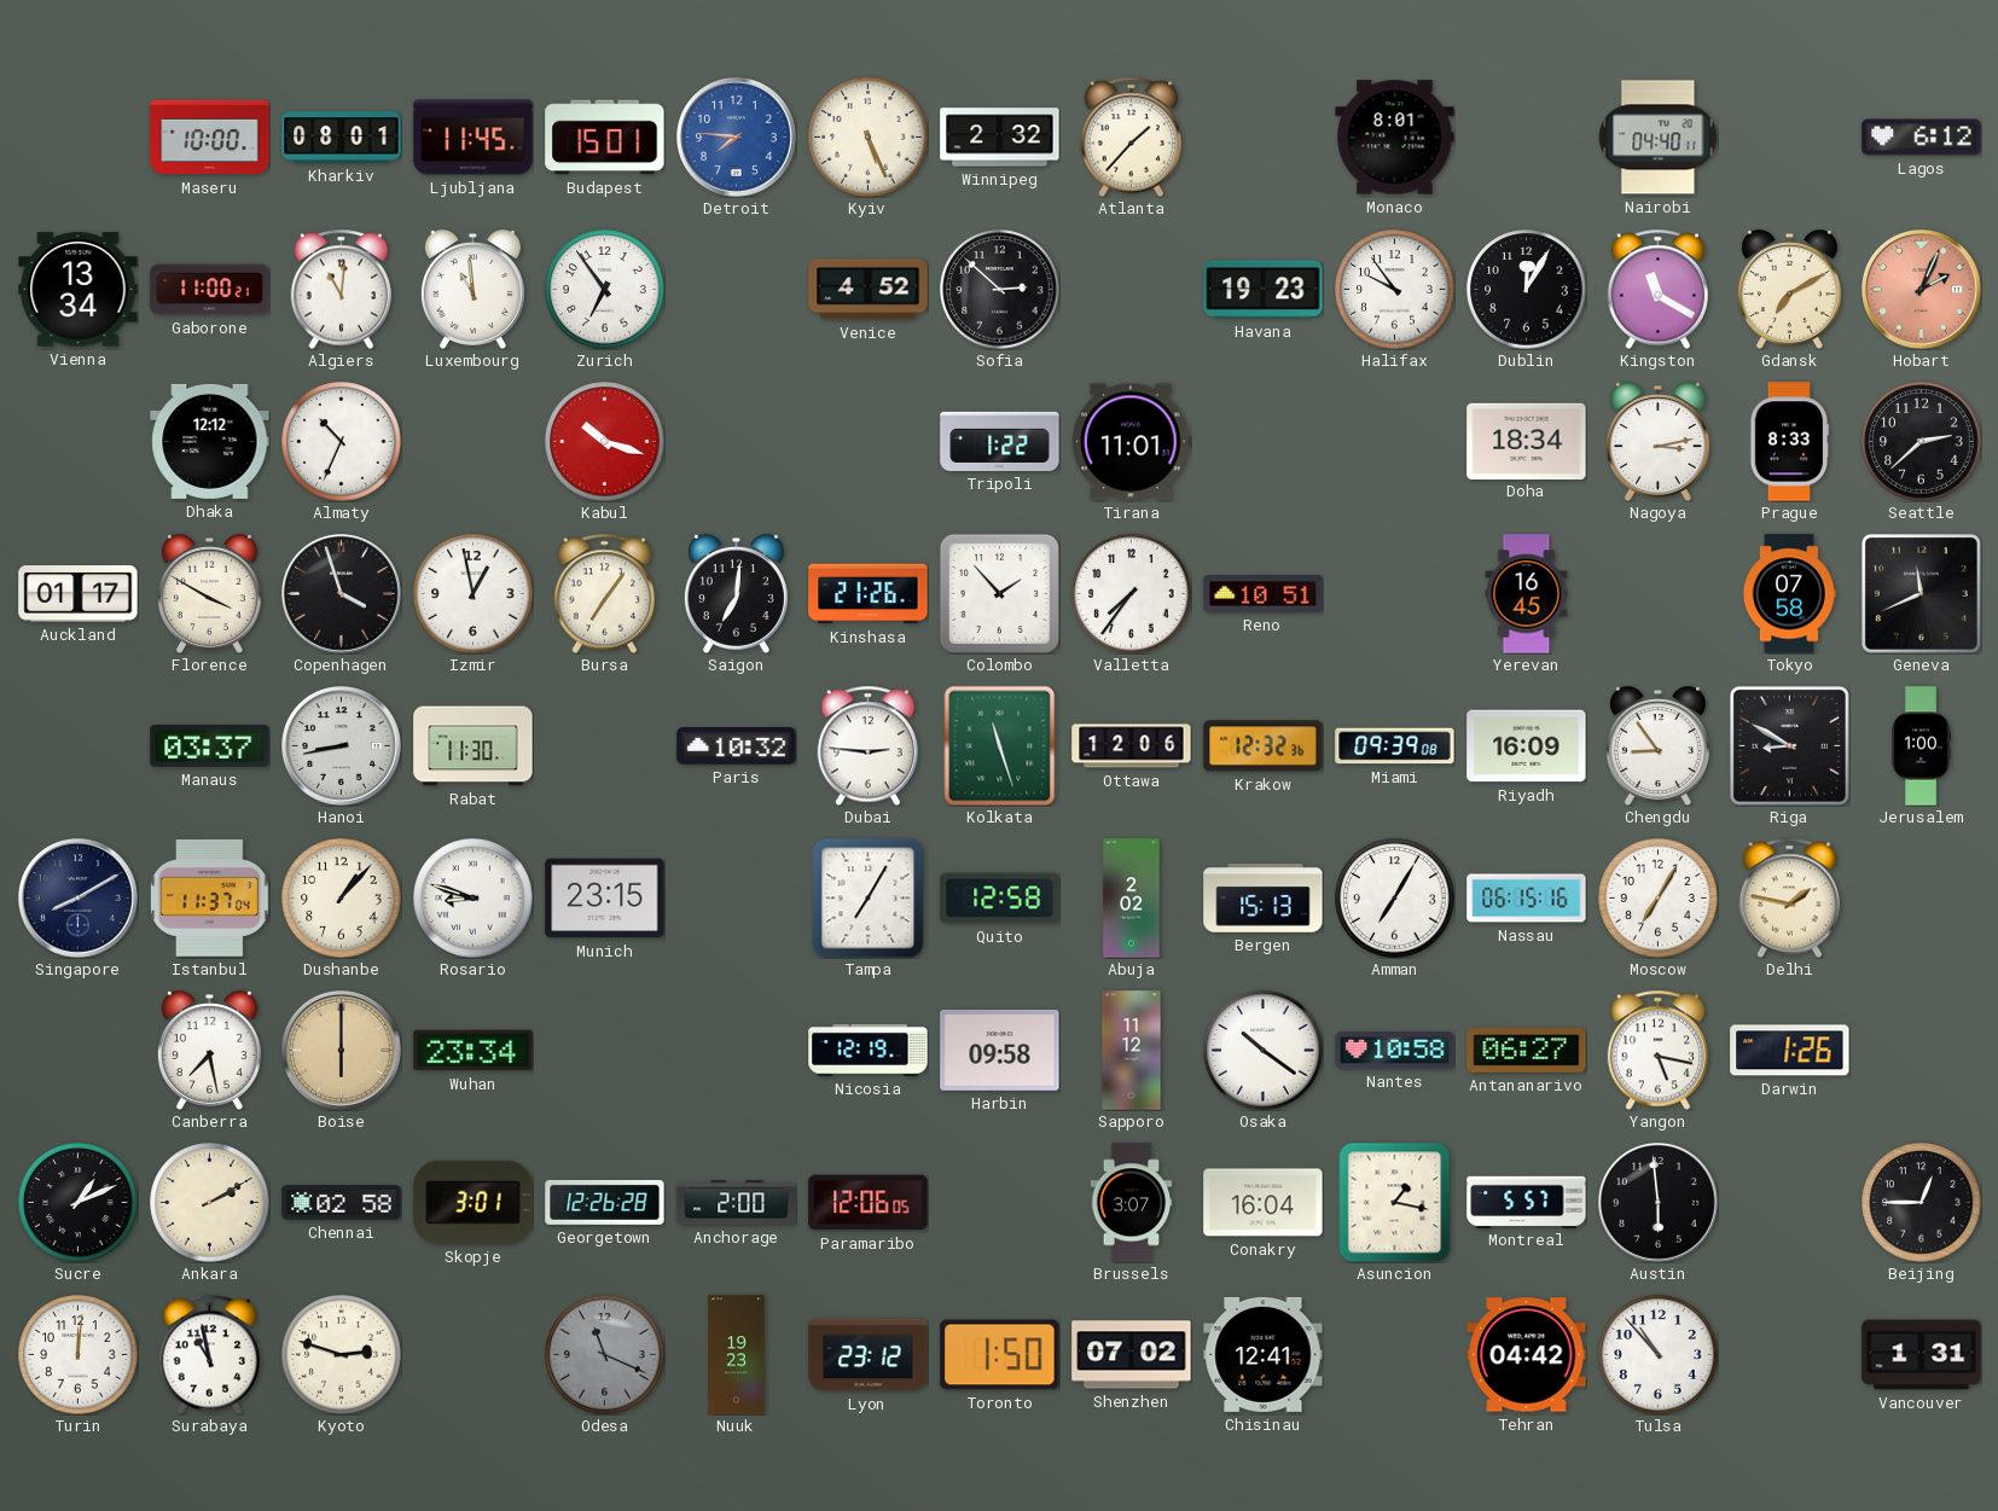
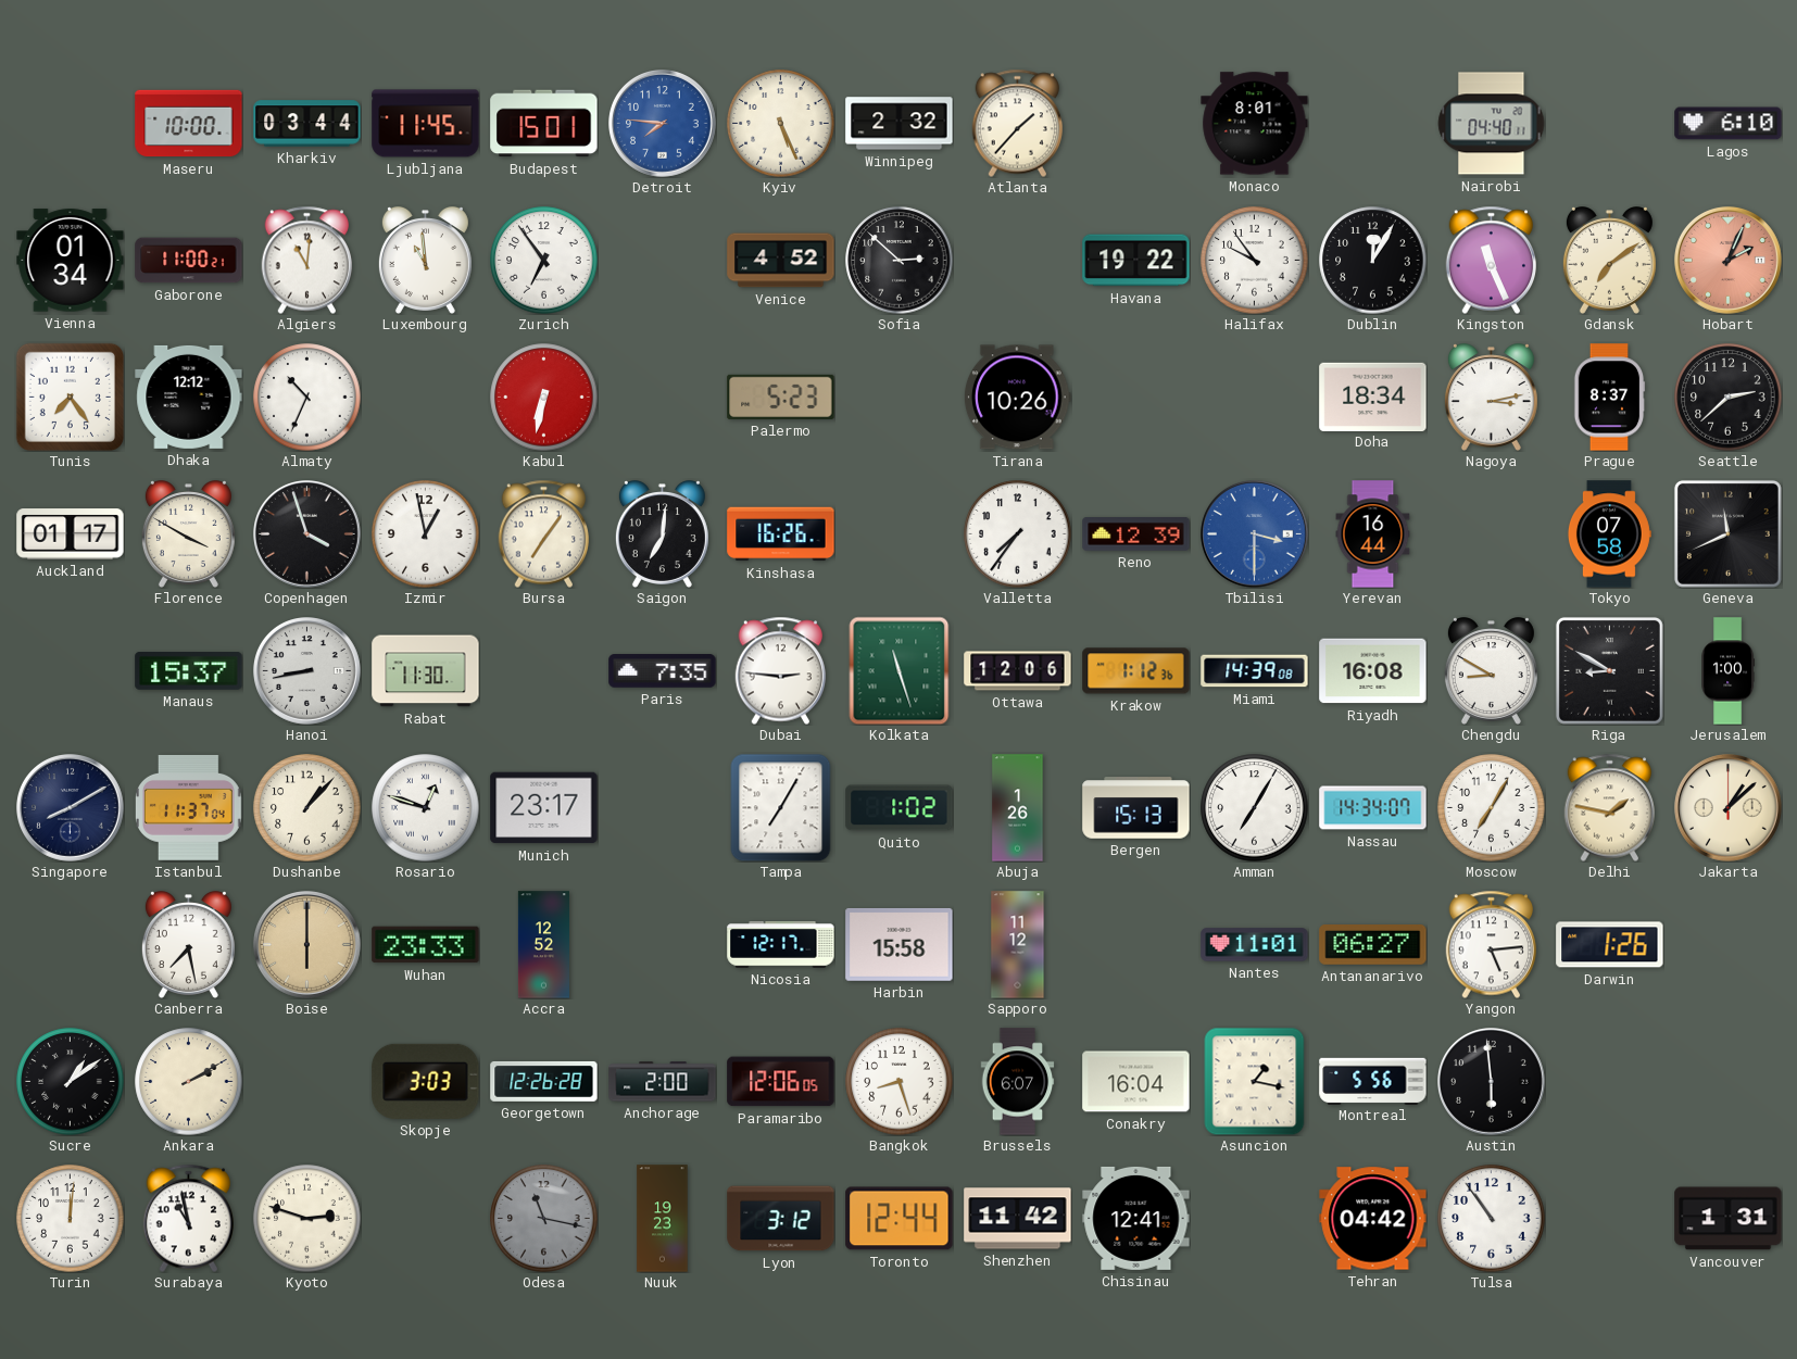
Kharkiv: 08:01 -> 03:44
Lagos: 6:12 -> 6:10
Vienna: 13:34 -> 01:34
Havana: 19:23 -> 19:22
Kingston: 11:20 -> 11:26
Gdansk: 7:10 -> 7:09
Tunis: none -> 7:24
Kabul: 10:18 -> 6:32
Palermo: none -> 5:23
Tripoli: 1:22 -> none
Tirana: 11:01 -> 10:26
Prague: 8:33 -> 8:37
Kinshasa: 21:26 -> 16:26
Colombo: 1:53 -> none
Reno: 10:51 -> 12:39
Tbilisi: none -> 3:30
Yerevan: 16:45 -> 16:44
Manaus: 03:37 -> 15:37
Paris: 10:32 -> 7:35
Krakow: 12:32 -> 1:12
Miami: 09:39 -> 14:39
Riyadh: 16:09 -> 16:08
Chengdu: 8:54 -> 8:50
Rosario: 8:48 -> 12:48
Munich: 23:15 -> 23:17
Quito: 12:58 -> 1:02
Abuja: 2:02 -> 1:26
Nassau: 06:15 -> 14:34
Jakarta: none -> 1:08
Wuhan: 23:34 -> 23:33
Accra: none -> 12:52
Nicosia: 12:19 -> 12:17
Harbin: 09:58 -> 15:58
Osaka: 10:21 -> none
Nantes: 10:58 -> 11:01
Yangon: 5:17 -> 5:14
Sucre: 1:11 -> 1:09
Chennai: 02:58 -> none
Skopje: 3:01 -> 3:03
Bangkok: none -> 8:27
Brussels: 3:07 -> 6:07
Montreal: 5:57 -> 5:56
Beijing: 12:45 -> none
Odesa: 11:19 -> 11:17
Lyon: 23:12 -> 3:12
Toronto: 1:50 -> 12:44
Shenzhen: 07:02 -> 11:42
Tulsa: 10:53 -> 10:54
